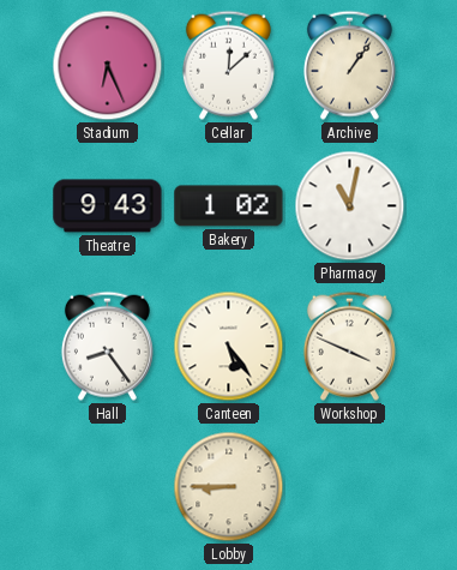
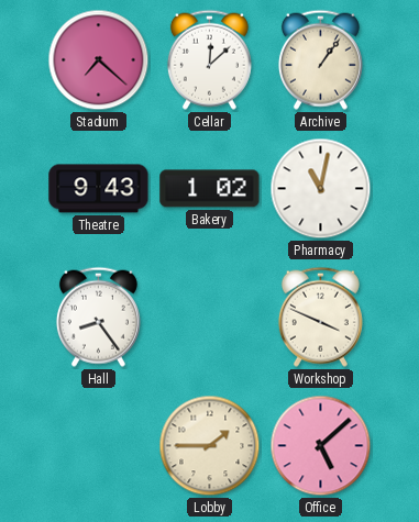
Stadium: 6:26 -> 7:22
Canteen: 5:24 -> none
Lobby: 8:45 -> 1:45
Office: none -> 5:08
